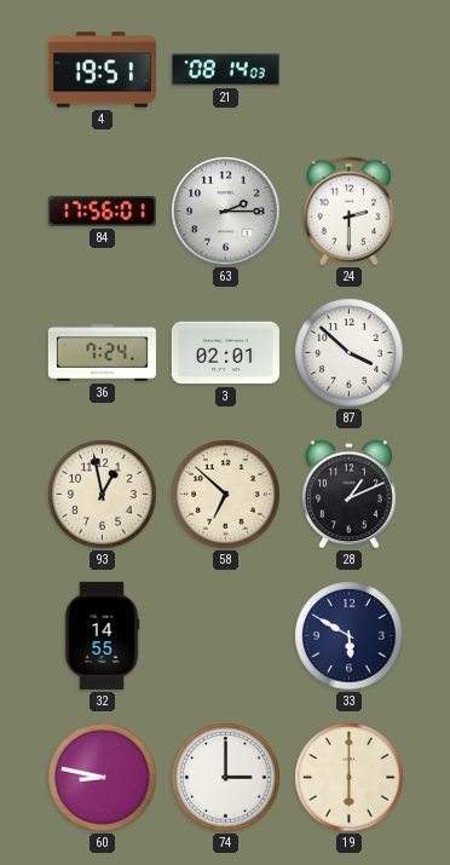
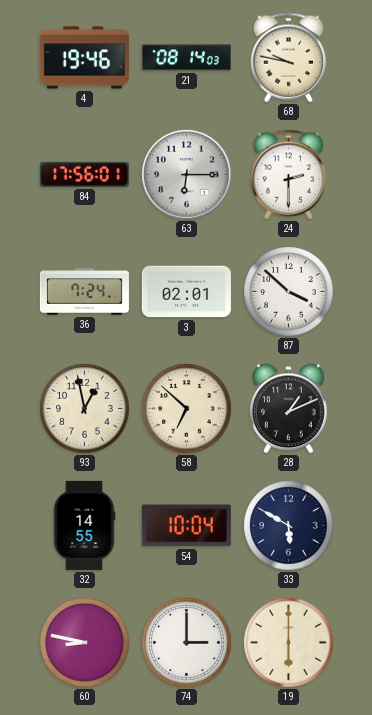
4: 19:51 -> 19:46
68: none -> 9:47
63: 2:15 -> 6:15
54: none -> 10:04
